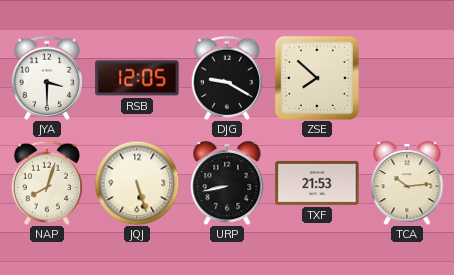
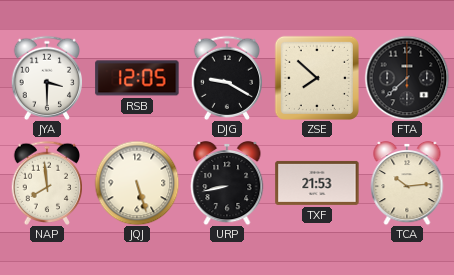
FTA: none -> 7:38
NAP: 8:03 -> 7:59
